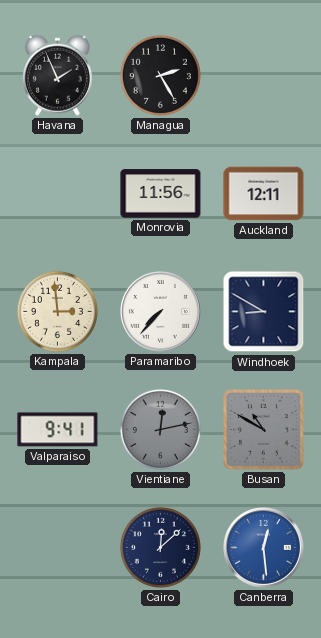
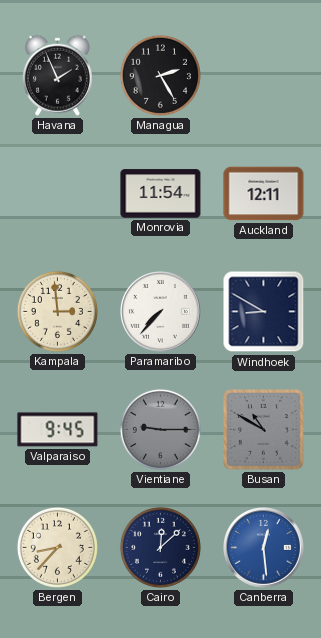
Monrovia: 11:56 -> 11:54
Valparaiso: 9:41 -> 9:45
Vientiane: 12:13 -> 9:15
Bergen: none -> 8:37
